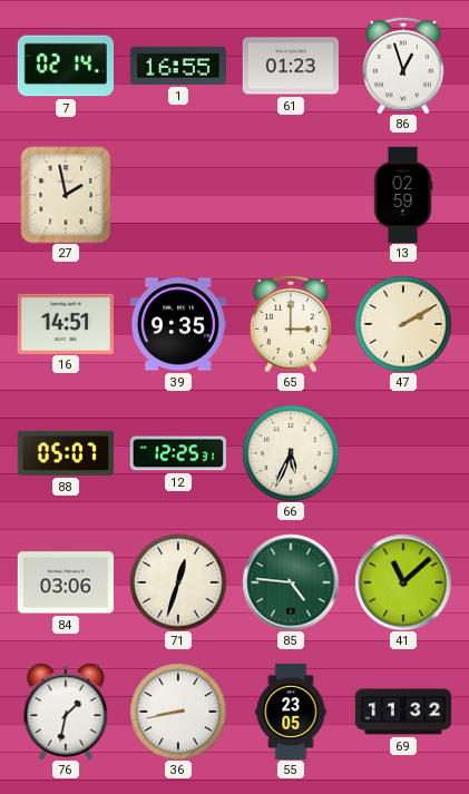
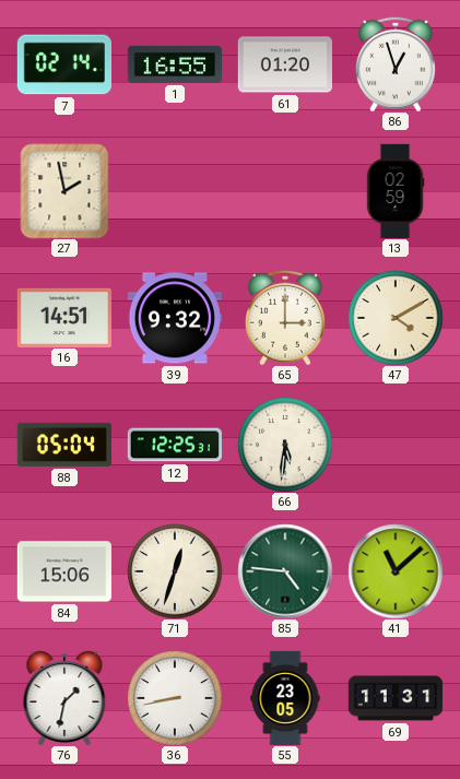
61: 01:23 -> 01:20
39: 9:35 -> 9:32
47: 2:10 -> 4:10
88: 05:07 -> 05:04
66: 5:34 -> 5:31
84: 03:06 -> 15:06
69: 11:32 -> 11:31
